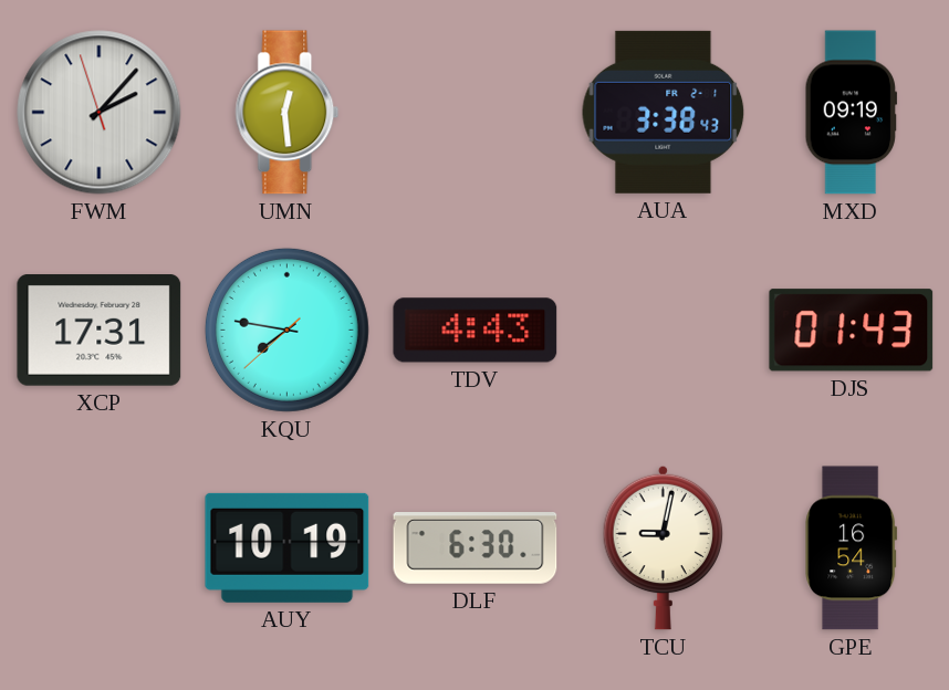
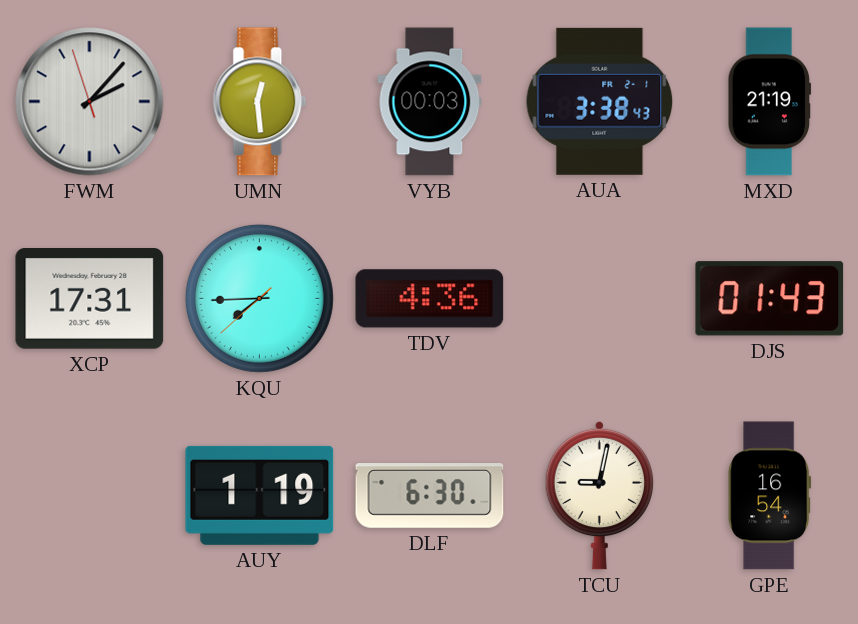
VYB: none -> 00:03
MXD: 09:19 -> 21:19
KQU: 7:46 -> 7:44
TDV: 4:43 -> 4:36
AUY: 10:19 -> 1:19
